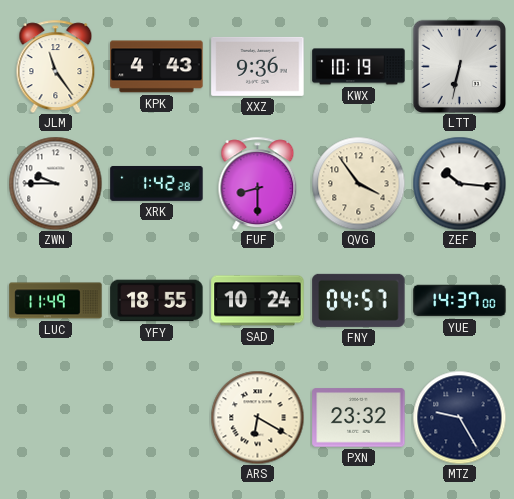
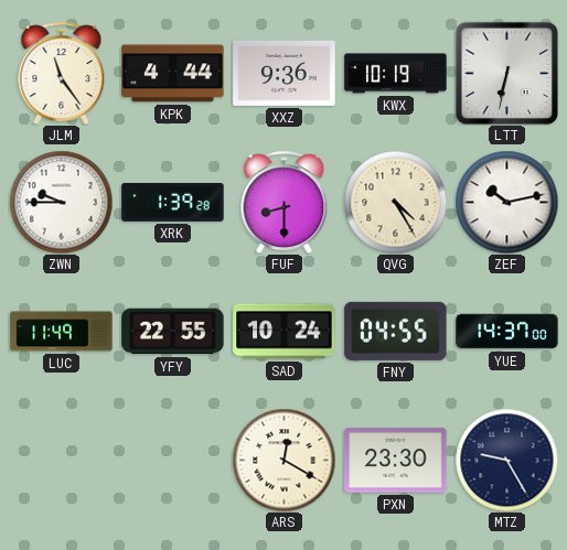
KPK: 4:43 -> 4:44
XRK: 1:42 -> 1:39
QVG: 3:54 -> 4:25
ZEF: 10:16 -> 10:13
YFY: 18:55 -> 22:55
FNY: 04:57 -> 04:55
ARS: 6:20 -> 12:20
PXN: 23:32 -> 23:30
